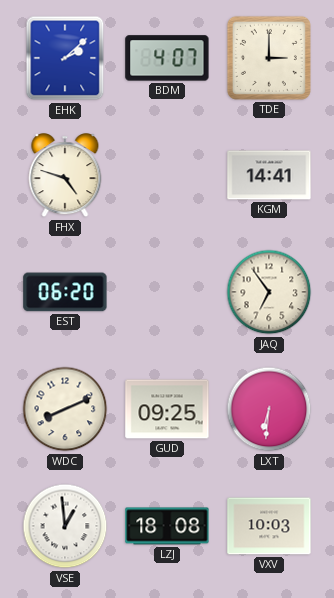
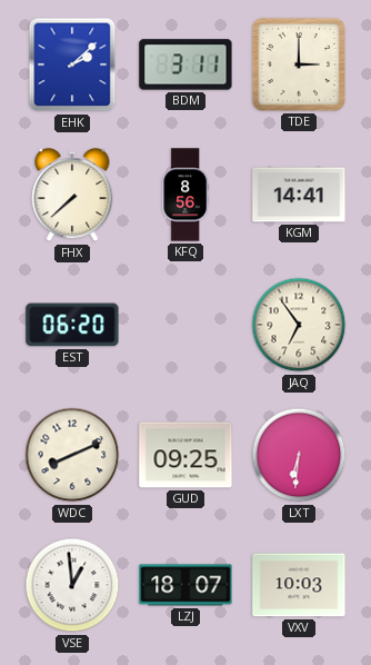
BDM: 4:07 -> 3:11
FHX: 4:48 -> 7:38
KFQ: none -> 8:56
LZJ: 18:08 -> 18:07
